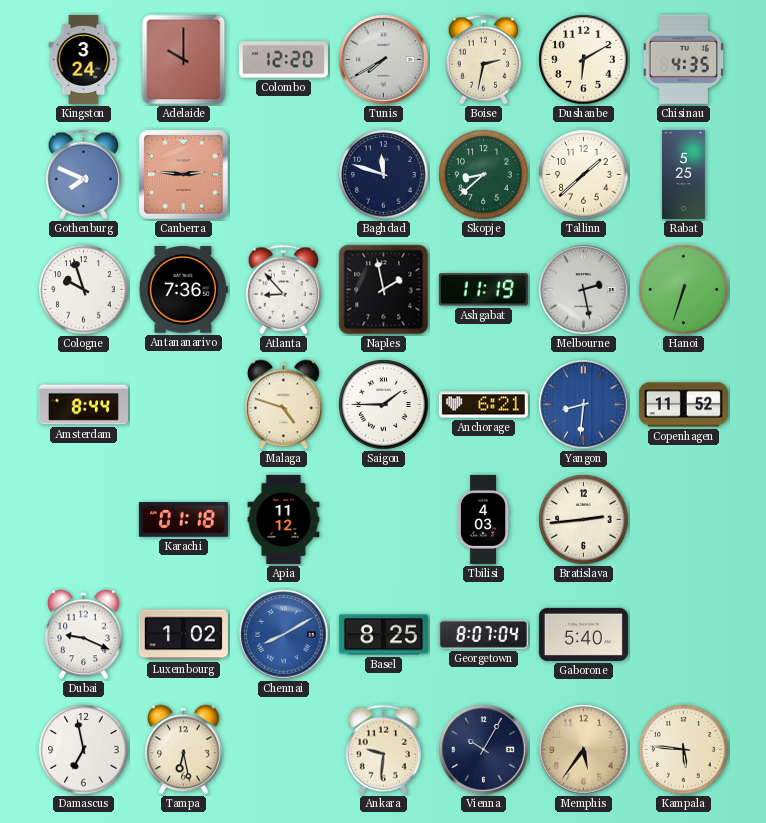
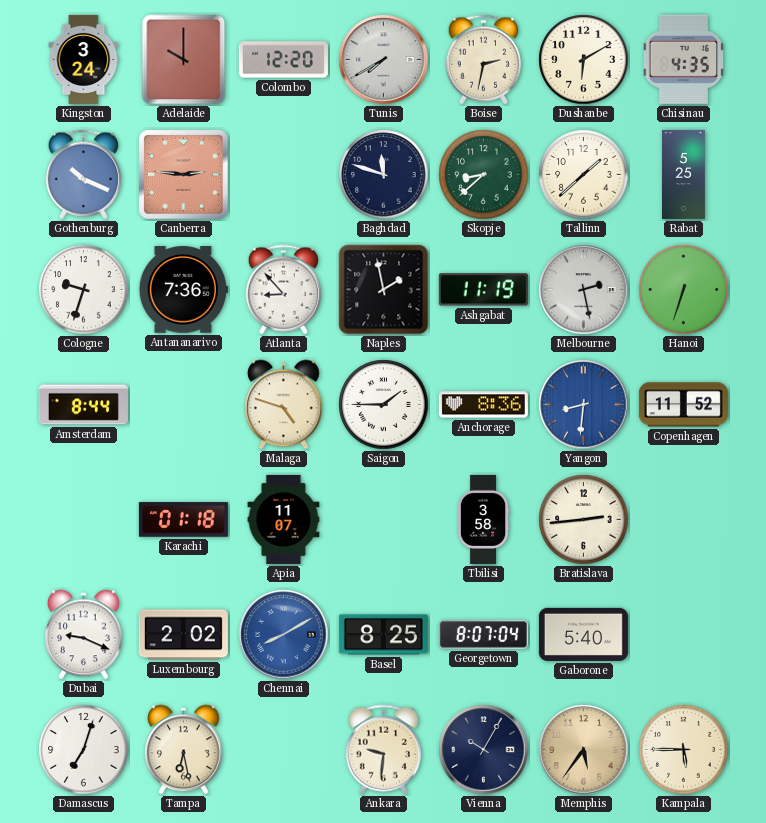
Gothenburg: 7:49 -> 10:19
Cologne: 9:57 -> 9:33
Anchorage: 6:21 -> 8:36
Apia: 11:12 -> 11:07
Tbilisi: 4:03 -> 3:58
Luxembourg: 1:02 -> 2:02
Damascus: 6:58 -> 7:03
Kampala: 5:46 -> 5:45
